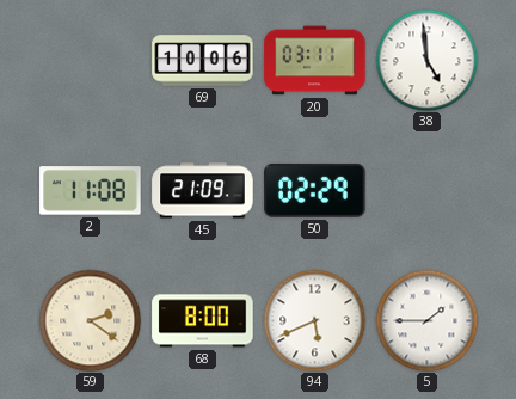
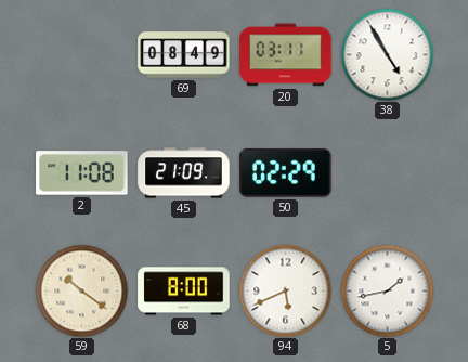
69: 10:06 -> 08:49
38: 4:59 -> 4:55
59: 2:21 -> 10:21
5: 1:45 -> 1:43
